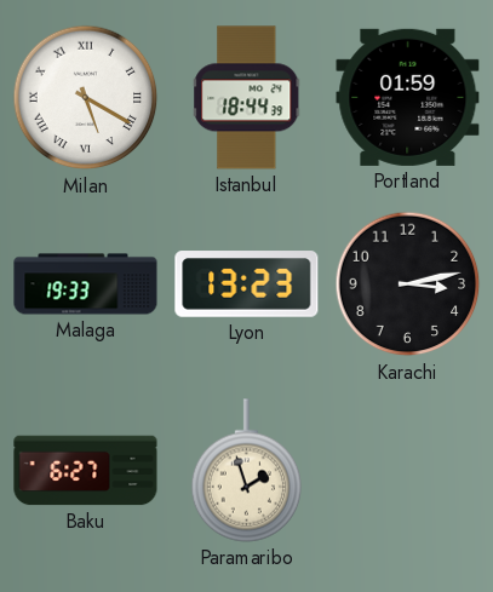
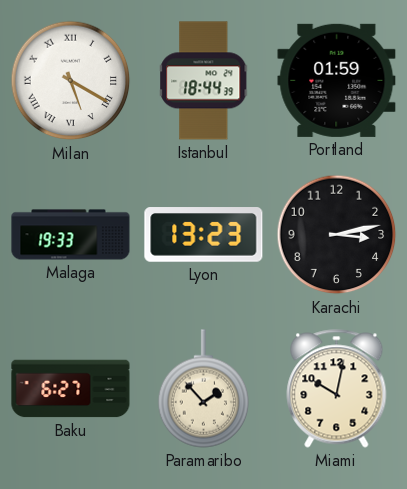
Paramaribo: 1:57 -> 1:53
Miami: none -> 10:02
